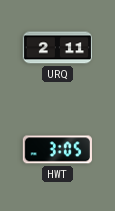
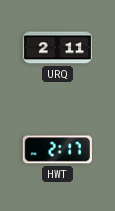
HWT: 3:05 -> 2:17
